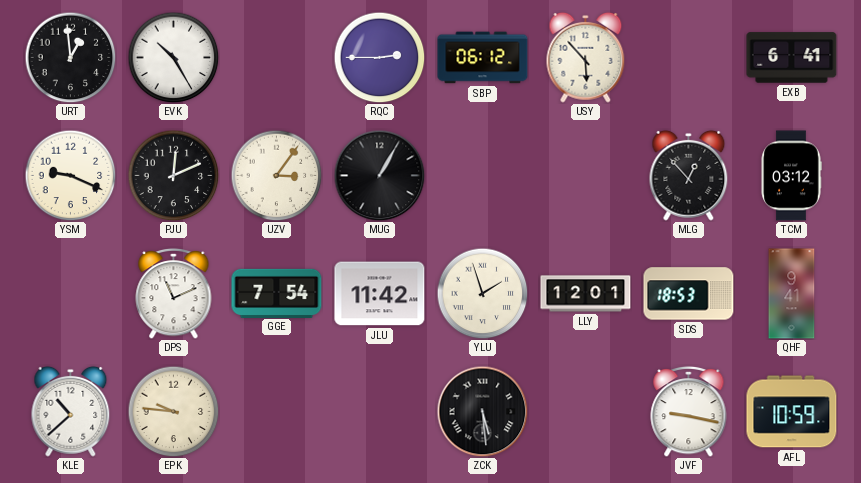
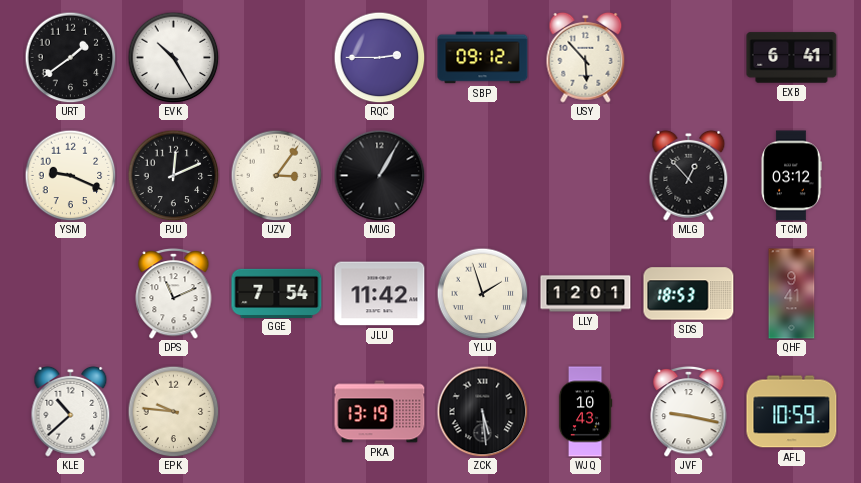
URT: 12:59 -> 1:39
SBP: 06:12 -> 09:12
PKA: none -> 13:19
WJQ: none -> 10:43
